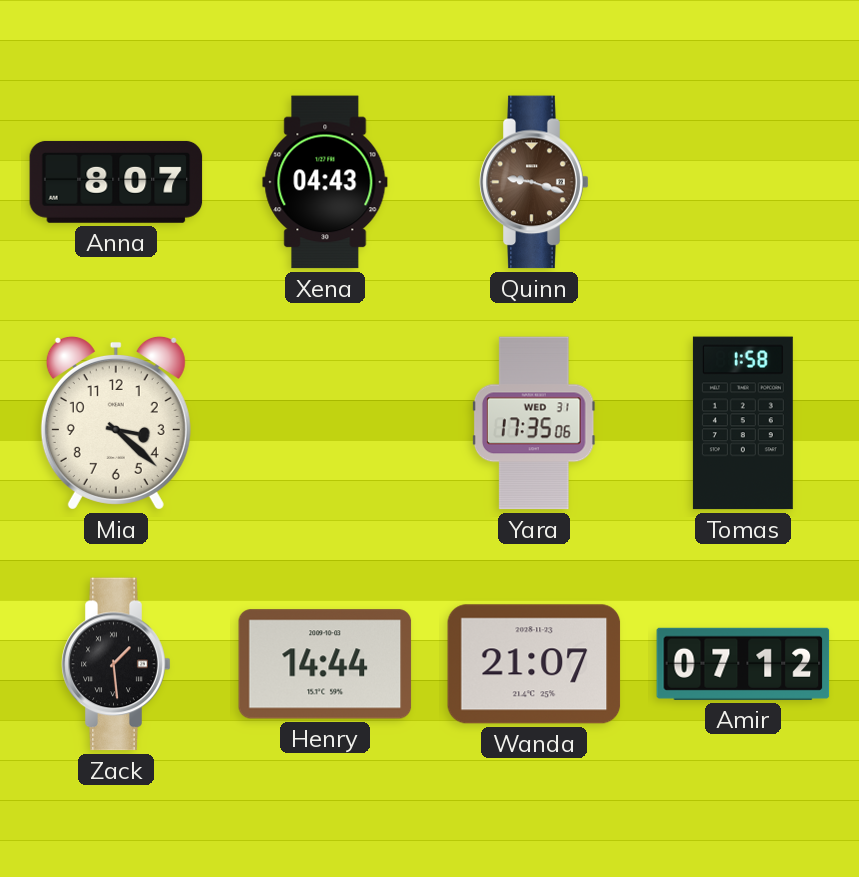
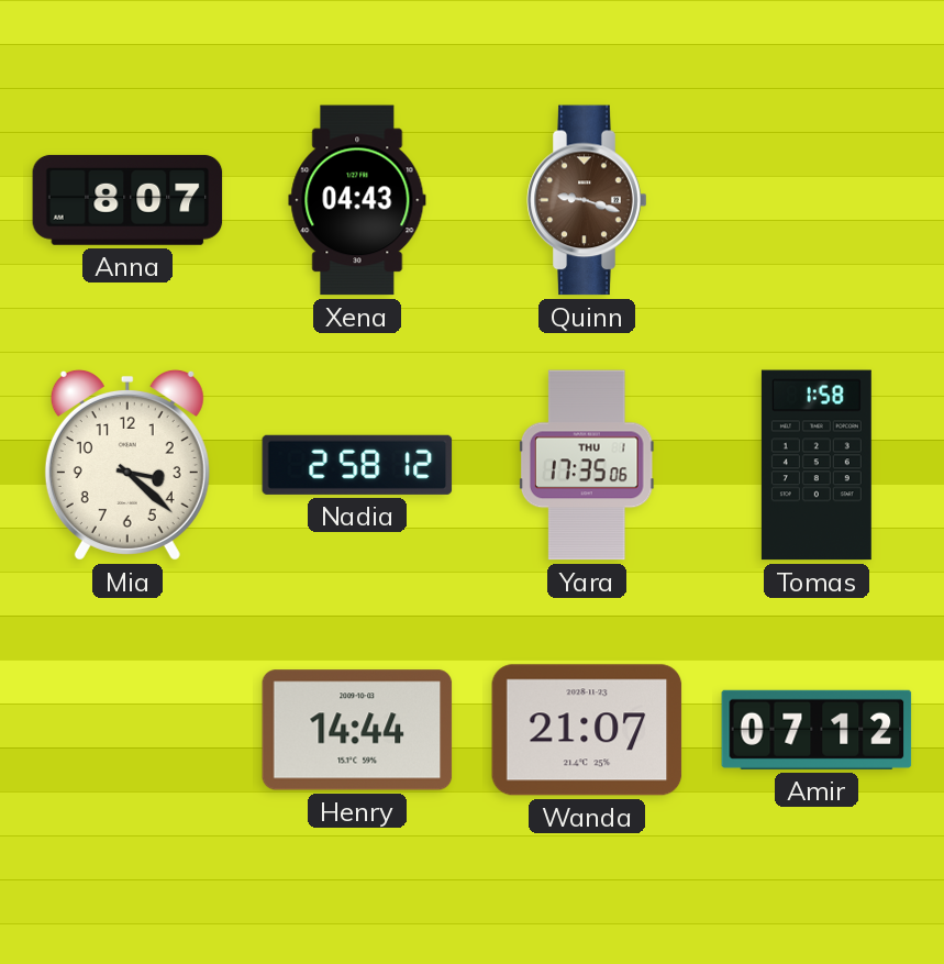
Nadia: none -> 2:58
Yara date: WED 31 -> THU 1
Zack: 1:29 -> none
